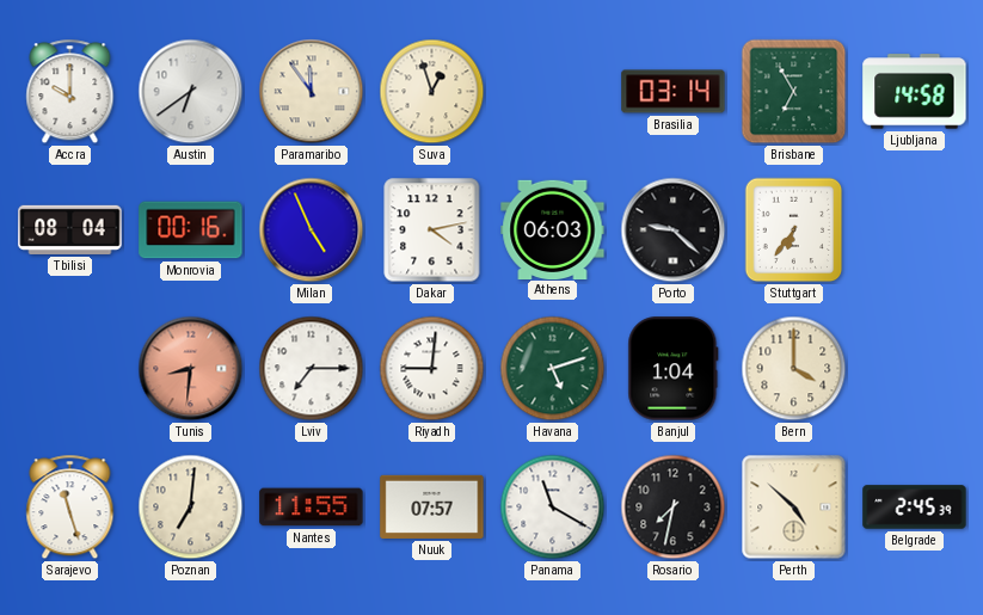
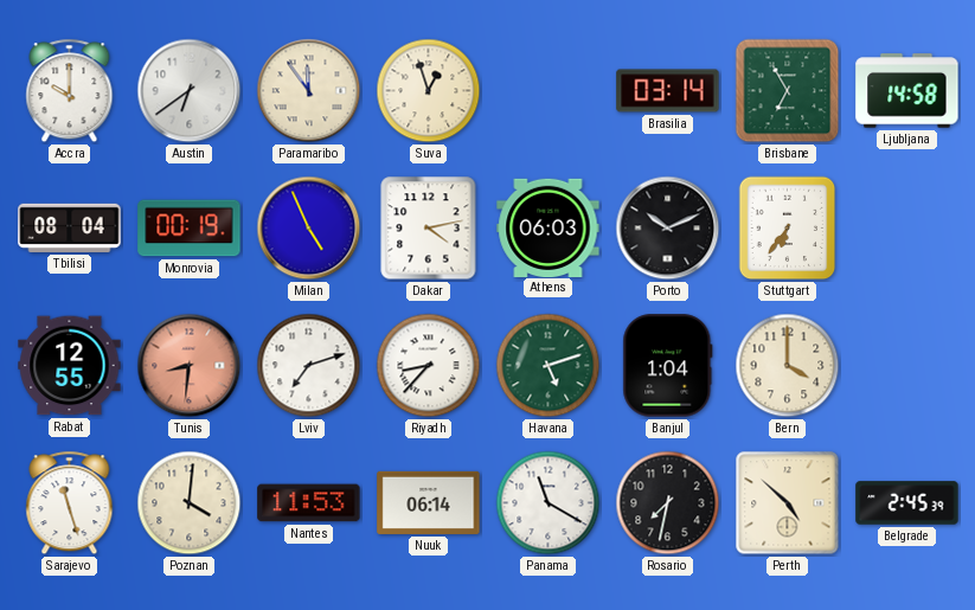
Monrovia: 00:16 -> 00:19
Porto: 9:22 -> 10:11
Rabat: none -> 12:55
Lviv: 7:15 -> 7:12
Riyadh: 9:01 -> 8:37
Poznan: 7:01 -> 4:01
Nantes: 11:55 -> 11:53
Nuuk: 07:57 -> 06:14
